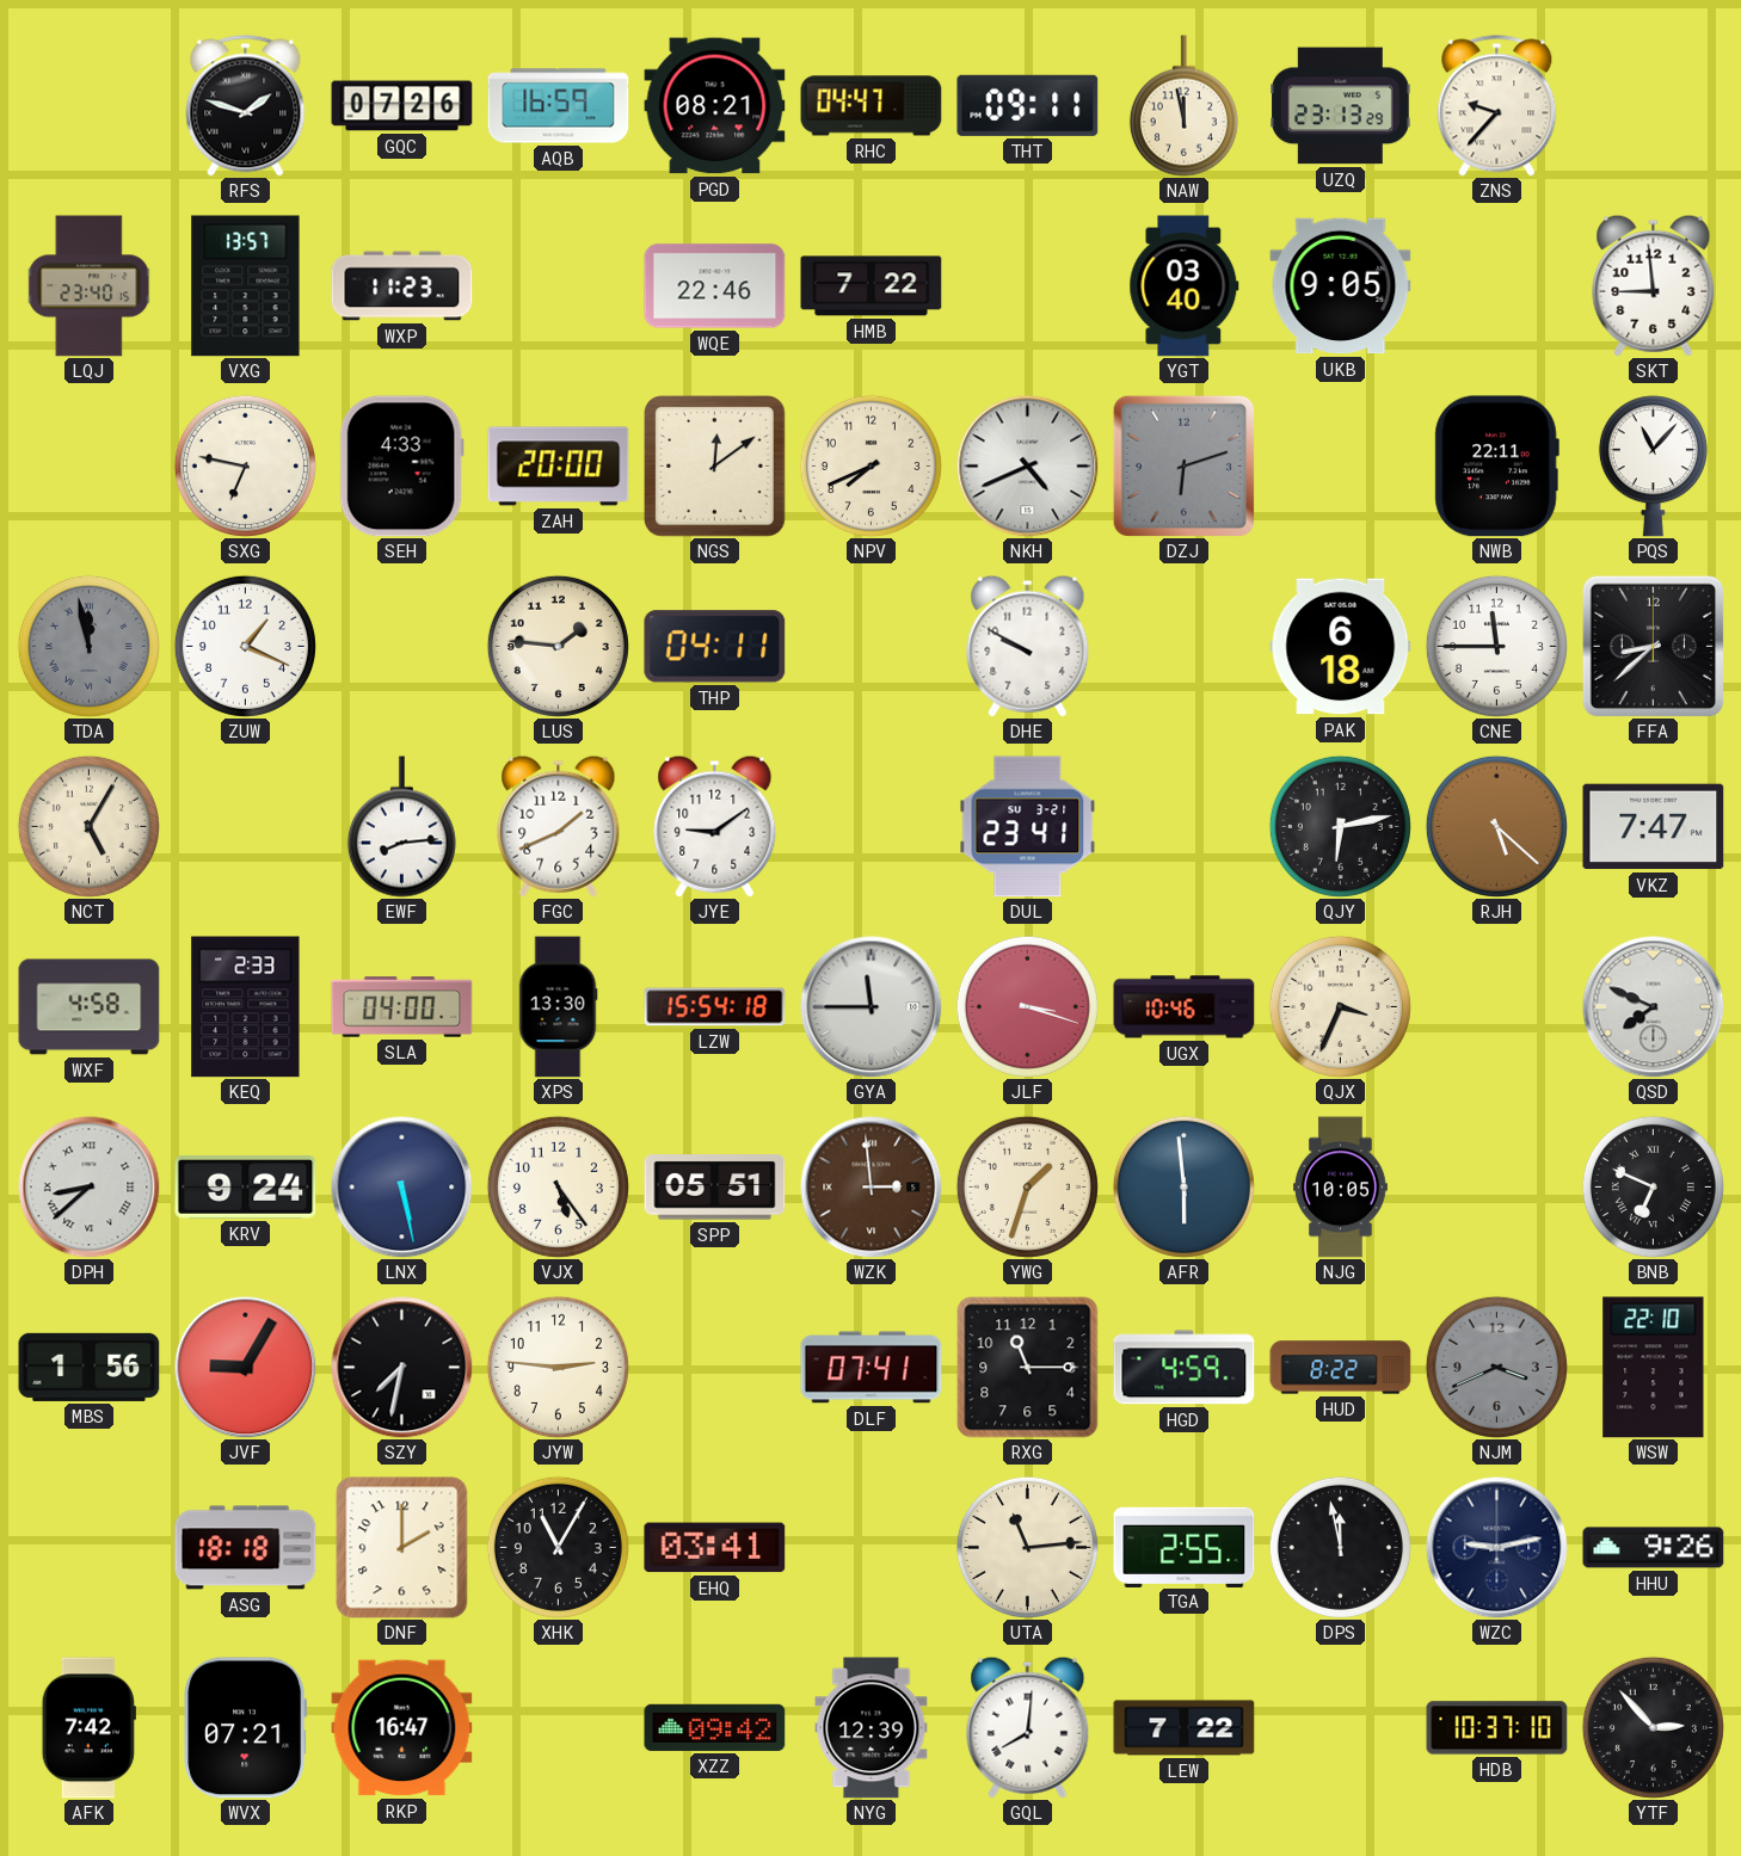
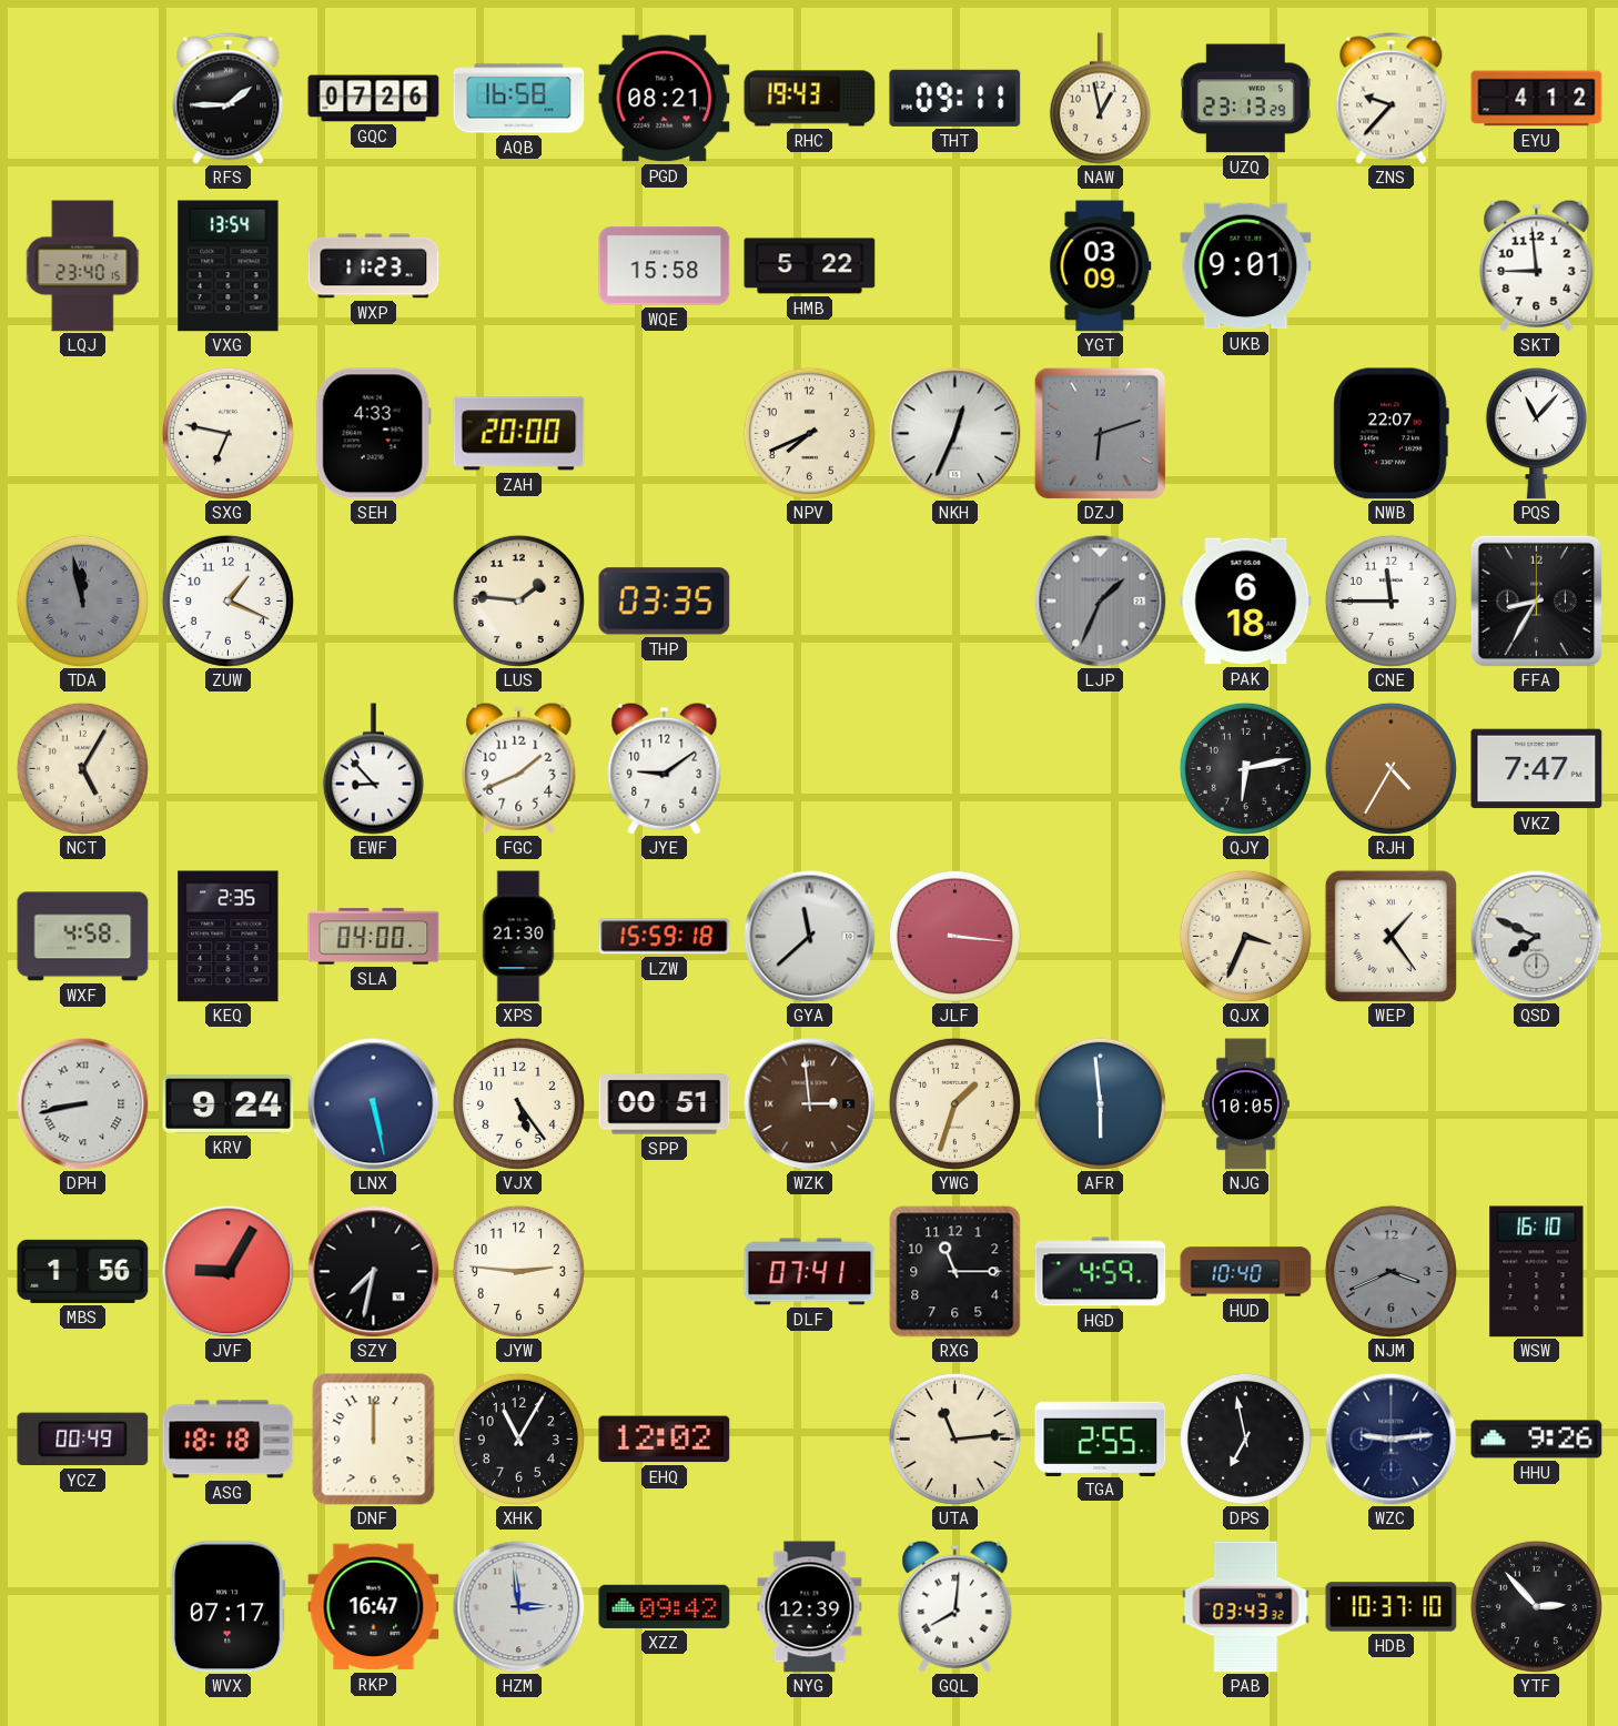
RFS: 1:48 -> 1:45
AQB: 16:59 -> 16:58
RHC: 04:47 -> 19:43
NAW: 11:58 -> 12:58
EYU: none -> 4:12
VXG: 13:57 -> 13:54
WQE: 22:46 -> 15:58
HMB: 7:22 -> 5:22
YGT: 03:40 -> 03:09
UKB: 9:05 -> 9:01
NGS: 12:09 -> none
NKH: 4:41 -> 12:34
NWB: 22:11 -> 22:07
THP: 04:11 -> 03:35
DHE: 9:50 -> none
LJP: none -> 1:34
FFA: 8:38 -> 8:35
EWF: 8:14 -> 8:53
DUL: 23:41 -> none
RJH: 5:22 -> 4:35
KEQ: 2:33 -> 2:35
XPS: 13:30 -> 21:30
LZW: 15:54 -> 15:59
GYA: 11:45 -> 11:38
JLF: 3:18 -> 3:16
UGX: 10:46 -> none
WEP: none -> 1:24
DPH: 8:38 -> 8:43
SPP: 05:51 -> 00:51
BNB: 6:49 -> none
HUD: 8:22 -> 10:40
WSW: 22:10 -> 16:10
YCZ: none -> 00:49
DNF: 2:00 -> 12:00
EHQ: 03:41 -> 12:02
DPS: 11:58 -> 6:58
WZC: 9:13 -> 9:14
AFK: 7:42 -> none
WVX: 07:21 -> 07:17
HZM: none -> 2:59
LEW: 7:22 -> none
PAB: none -> 03:43
